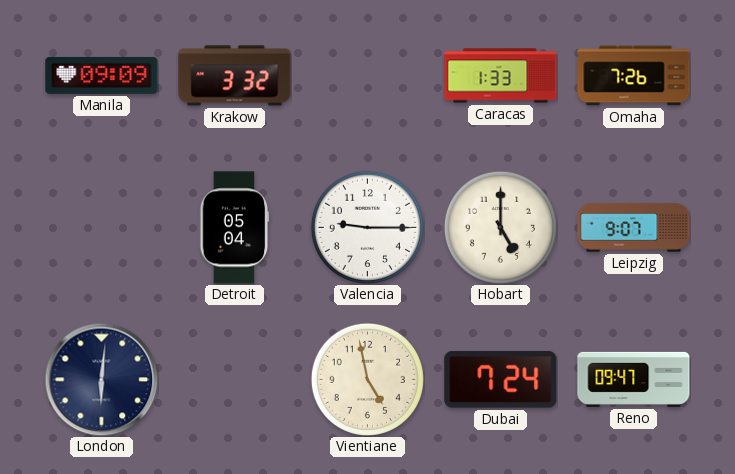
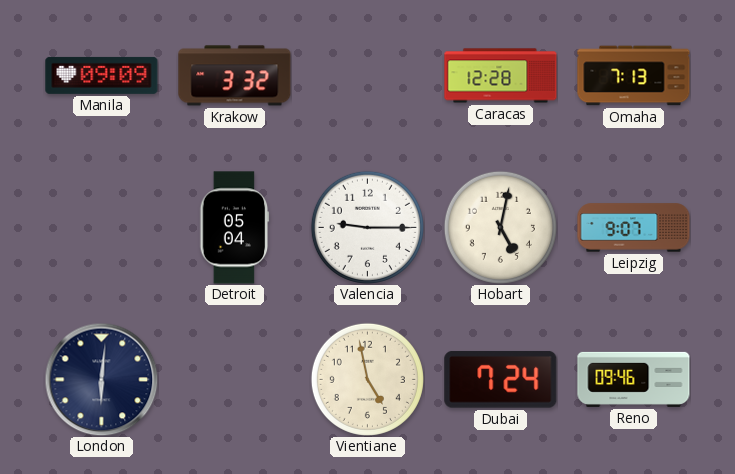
Caracas: 1:33 -> 12:28
Omaha: 7:26 -> 7:13
Hobart: 5:00 -> 5:02
Reno: 09:47 -> 09:46
